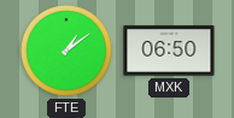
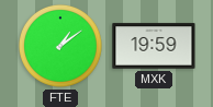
MXK: 06:50 -> 19:59
